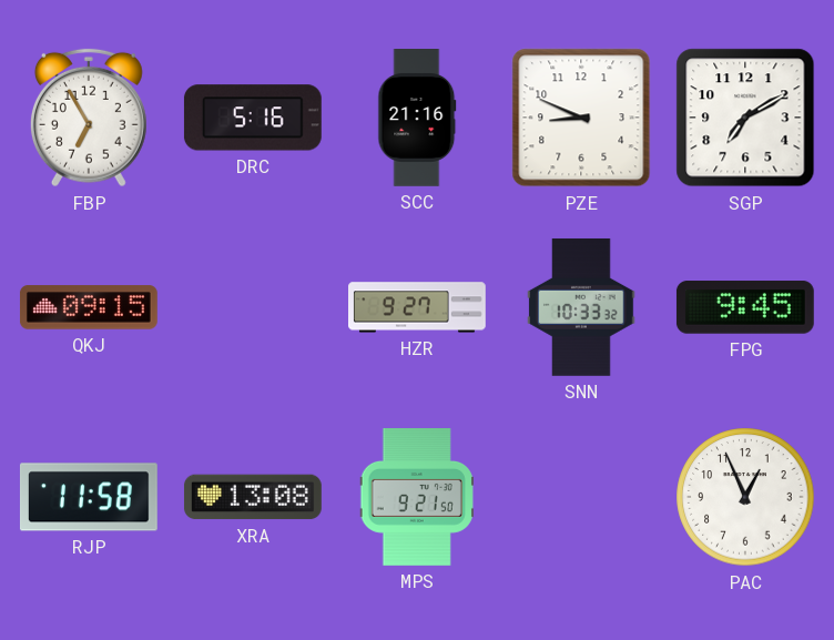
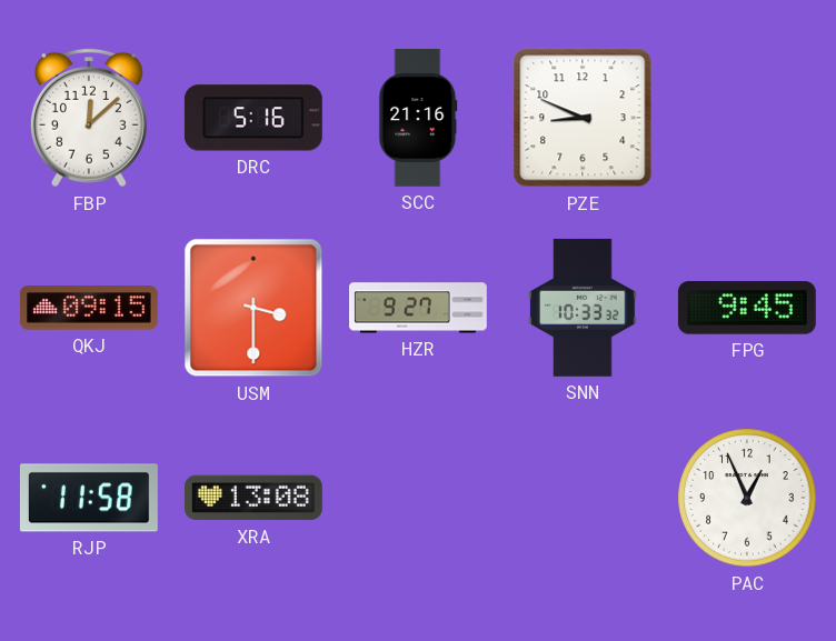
FBP: 6:55 -> 12:08
SGP: 7:10 -> none
USM: none -> 3:30
MPS: 9:21 -> none
